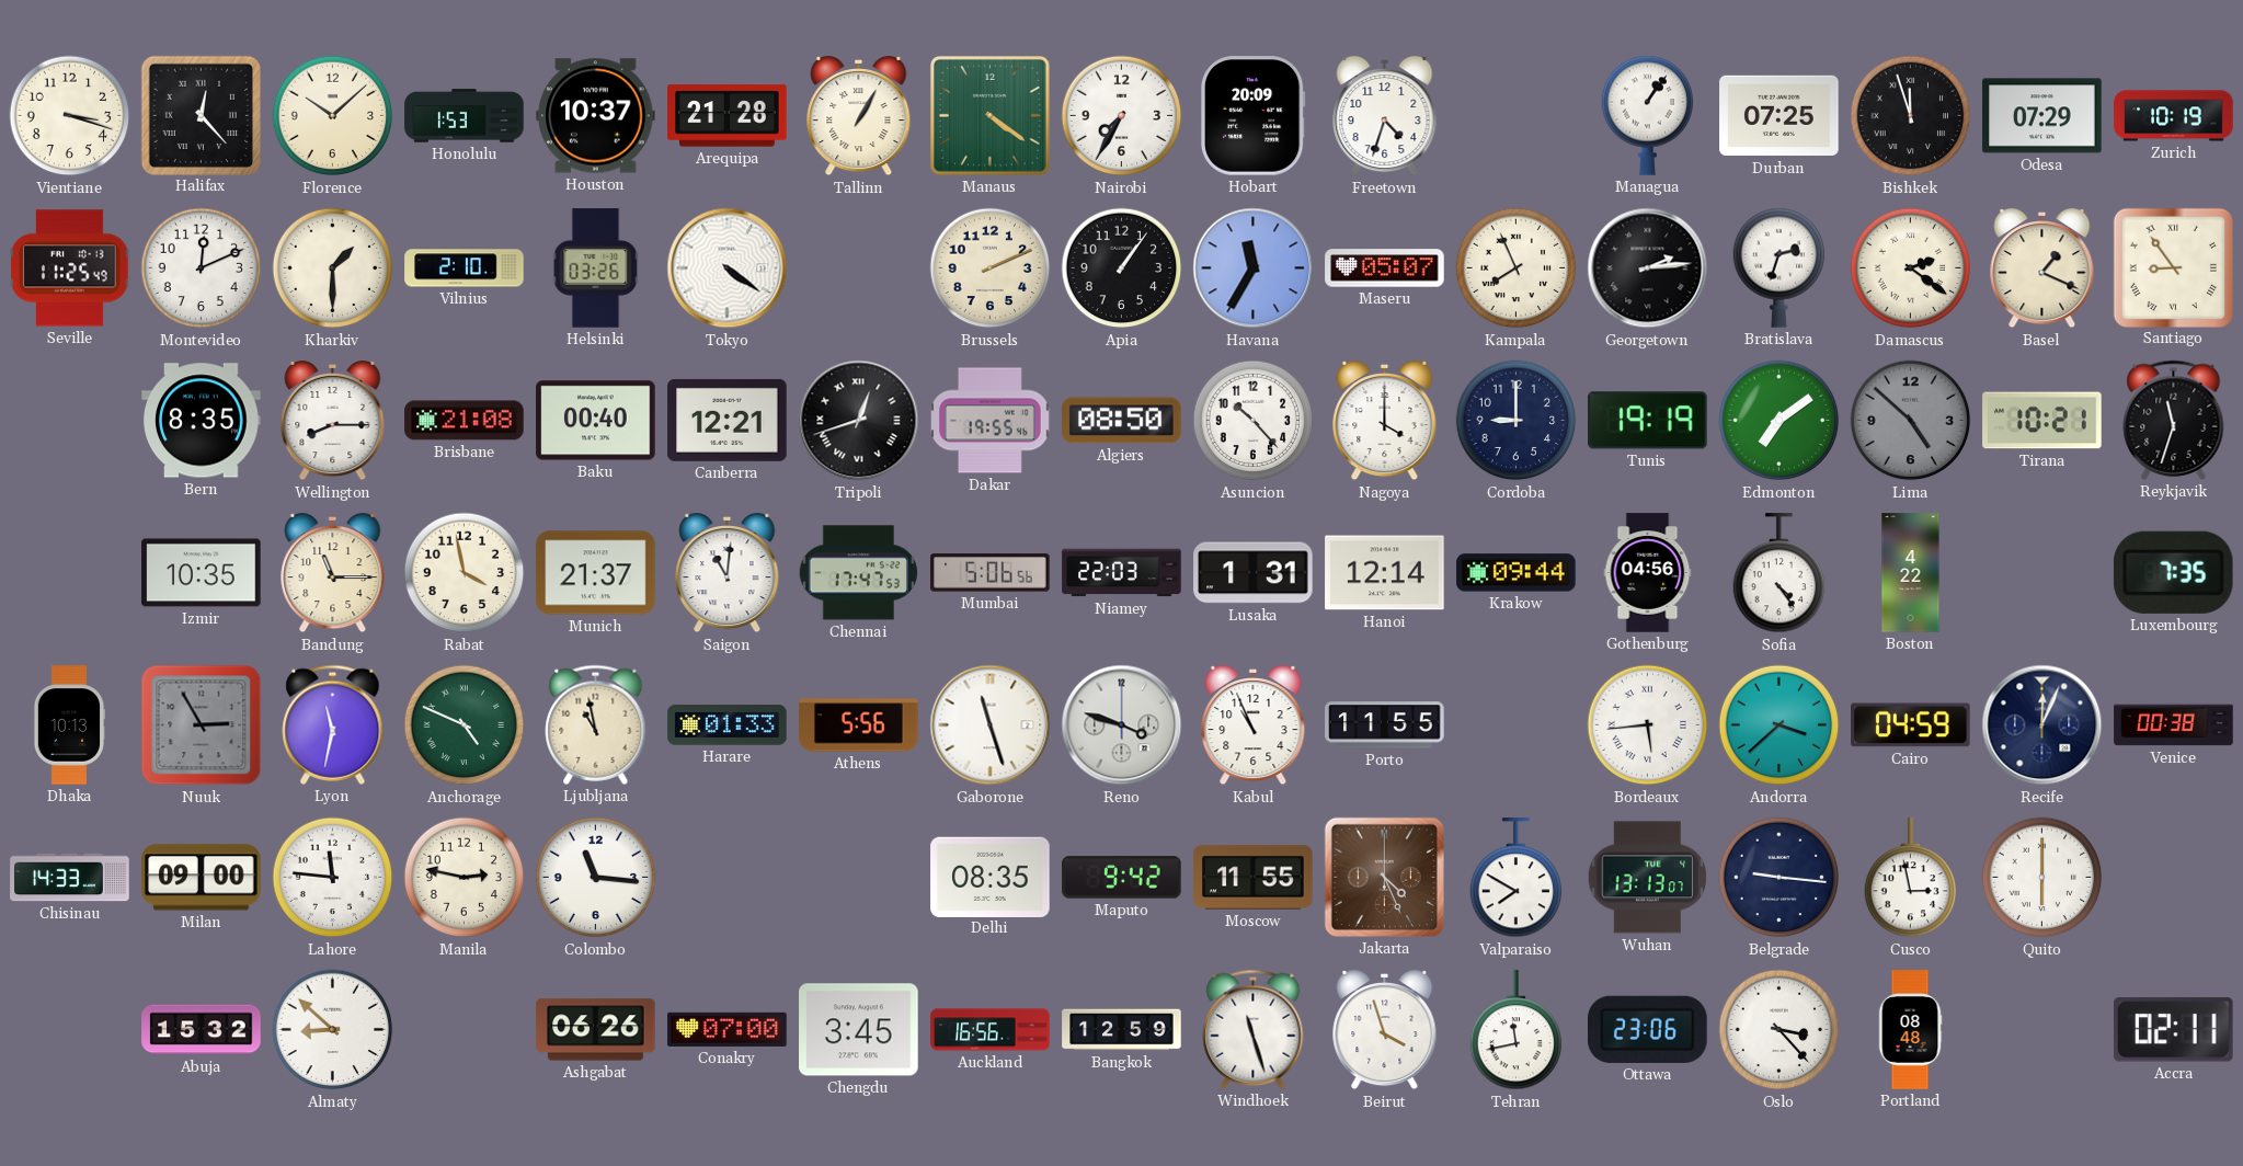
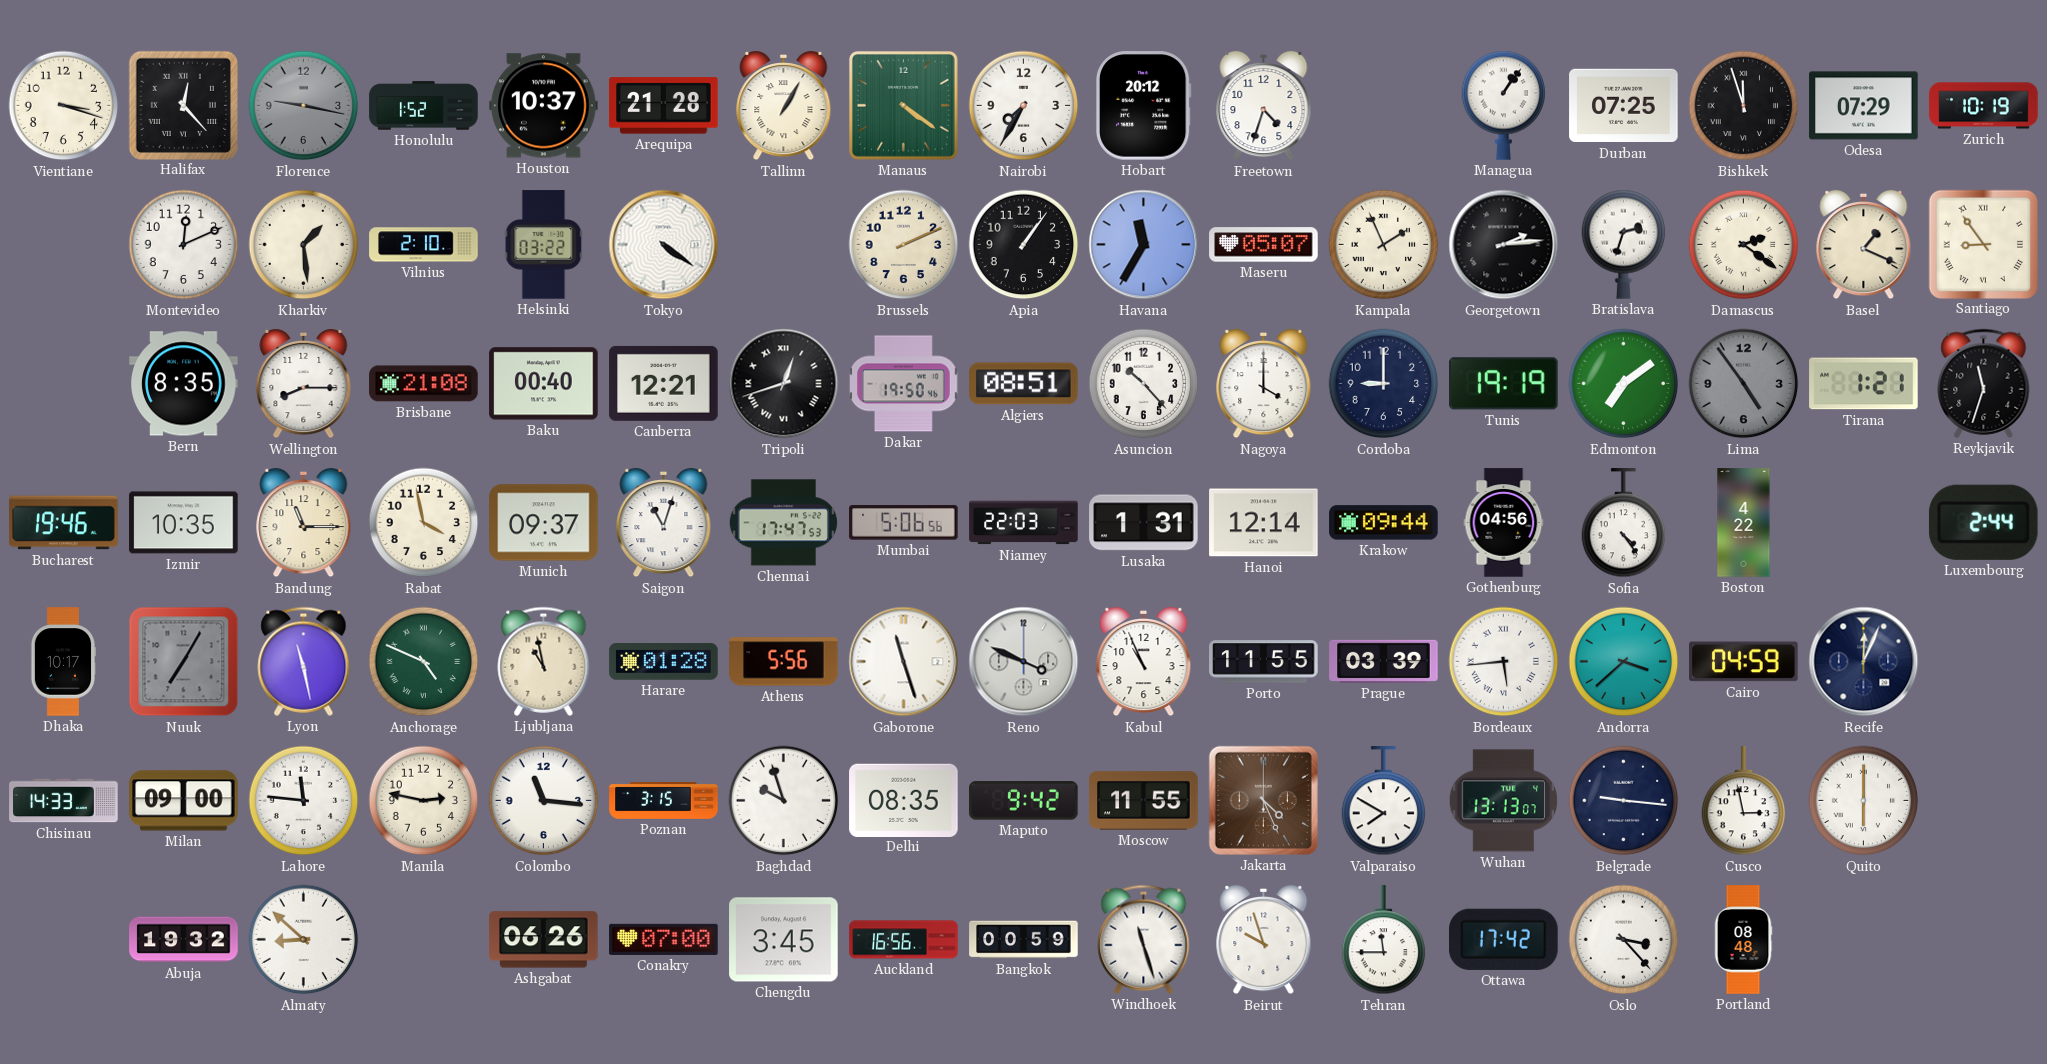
Florence: 10:08 -> 9:17
Florence dial: cream -> grey
Honolulu: 1:53 -> 1:52
Hobart: 20:09 -> 20:12
Seville: 11:25 -> none
Kharkiv: 1:30 -> 1:29
Helsinki: 03:26 -> 03:22
Kampala: 7:56 -> 1:56
Dakar: 19:55 -> 19:50
Algiers: 08:50 -> 08:51
Lima: 4:52 -> 4:54
Tirana: 10:21 -> 1:21
Bucharest: none -> 19:46
Munich: 21:37 -> 09:37
Saigon: 11:01 -> 11:03
Luxembourg: 7:35 -> 2:44
Dhaka: 10:13 -> 10:17
Nuuk: 2:55 -> 7:05
Lyon: 11:32 -> 11:28
Harare: 01:33 -> 01:28
Reno: 3:48 -> 3:49
Prague: none -> 03:39
Venice: 00:38 -> none
Poznan: none -> 3:15
Baghdad: none -> 9:57
Abuja: 15:32 -> 19:32
Bangkok: 12:59 -> 00:59
Beirut: 3:57 -> 9:57
Tehran: 11:43 -> 11:45
Ottawa: 23:06 -> 17:42
Accra: 02:11 -> none
